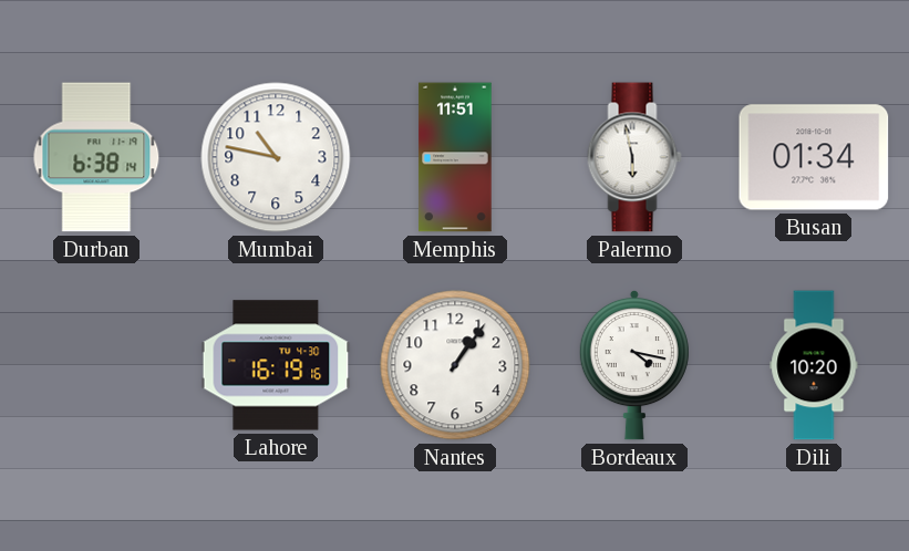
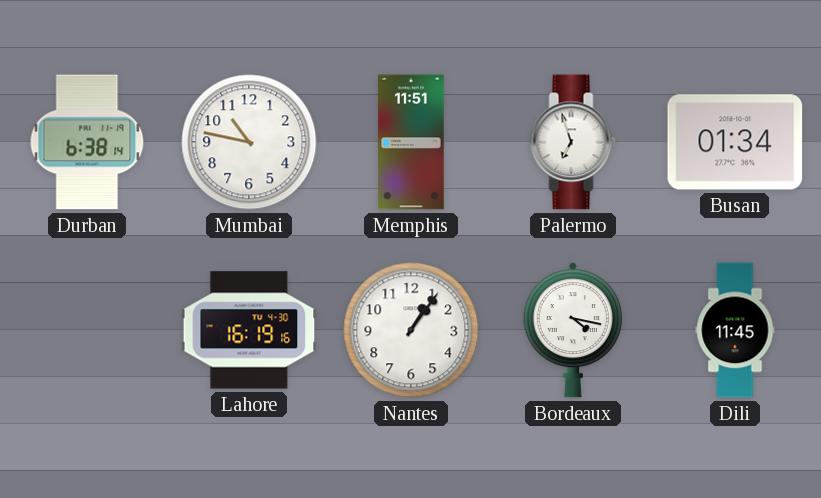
Palermo: 5:58 -> 6:57
Dili: 10:20 -> 11:45
